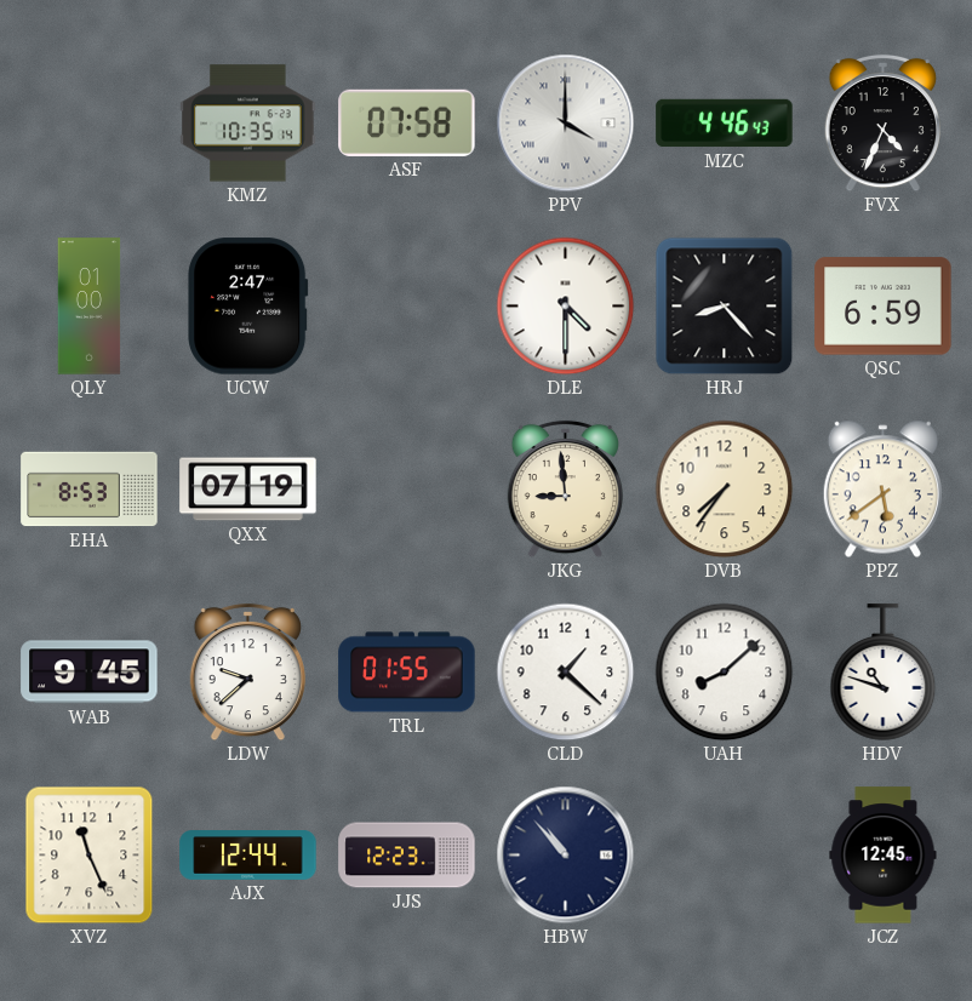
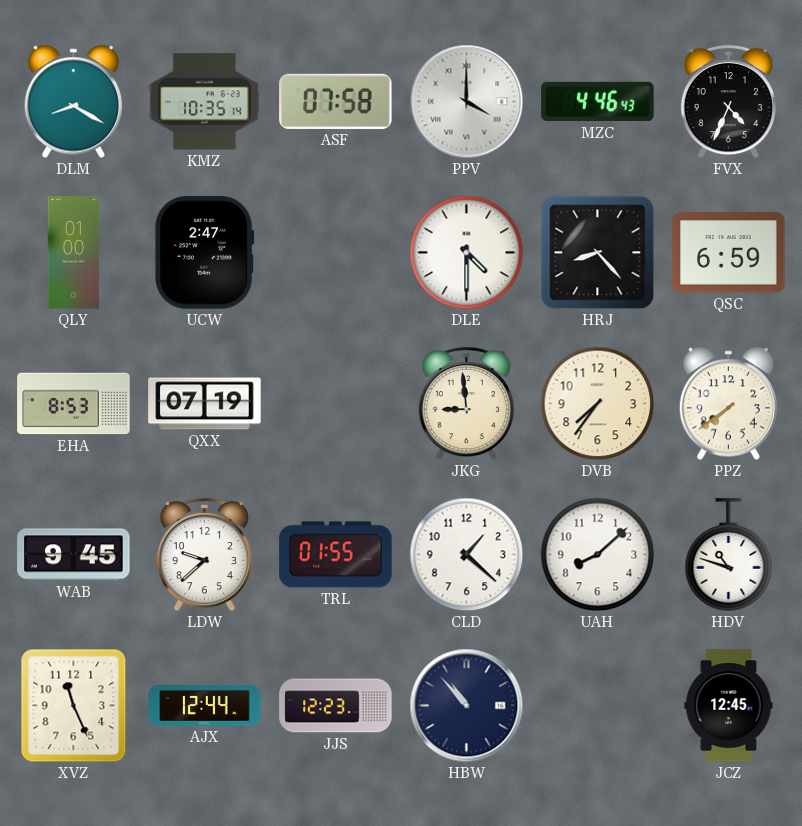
DLM: none -> 8:20
PPZ: 5:39 -> 7:39
